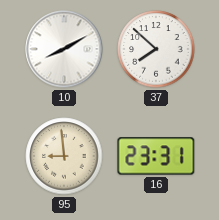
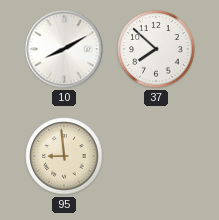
16: 23:31 -> none
